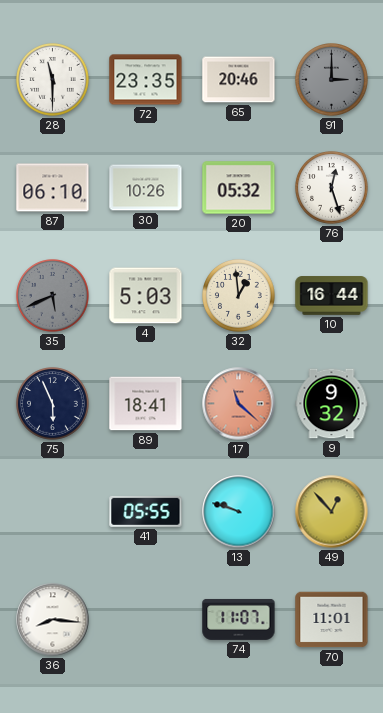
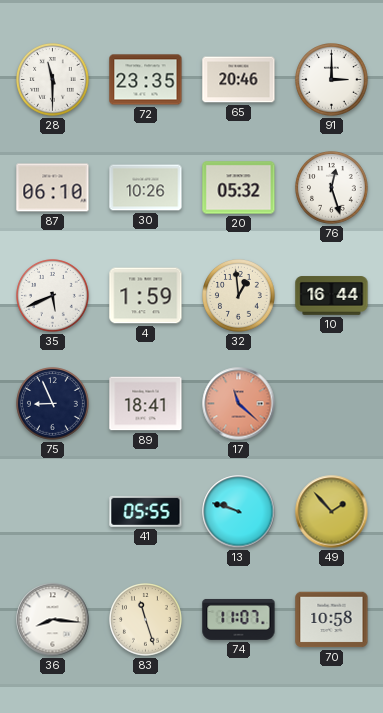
91 dial: grey -> white
35 dial: grey -> white
4: 5:03 -> 1:59
75: 5:56 -> 8:56
9: 9:32 -> none
49: 12:53 -> 1:53
83: none -> 11:27
70: 11:01 -> 10:58
